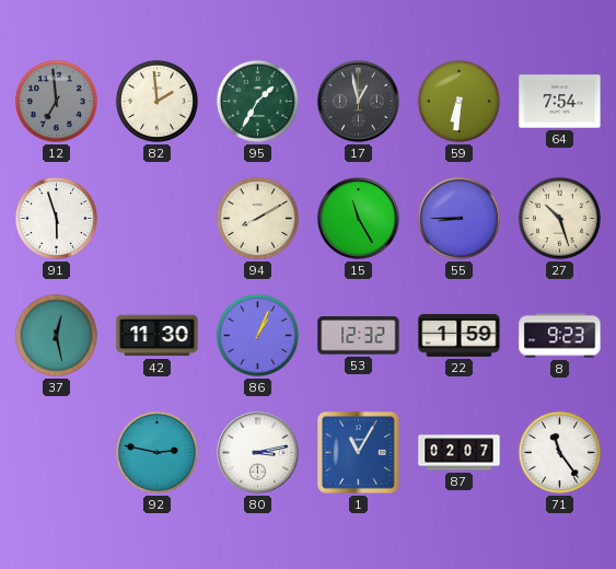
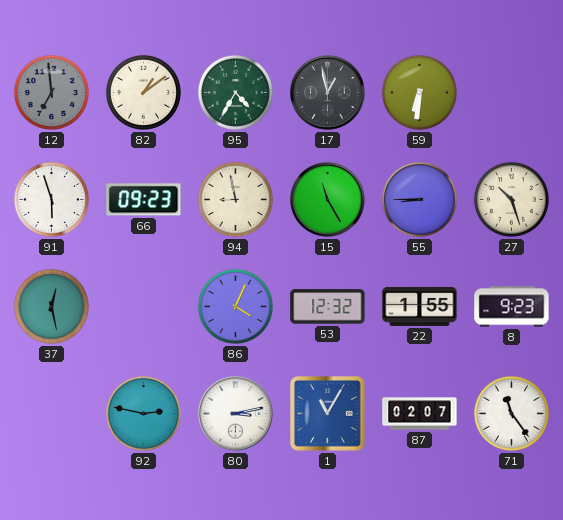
82: 1:59 -> 1:09
95: 1:35 -> 4:35
64: 7:54 -> none
66: none -> 09:23
94: 8:10 -> 8:58
42: 11:30 -> none
86: 1:04 -> 4:04
22: 1:59 -> 1:55
